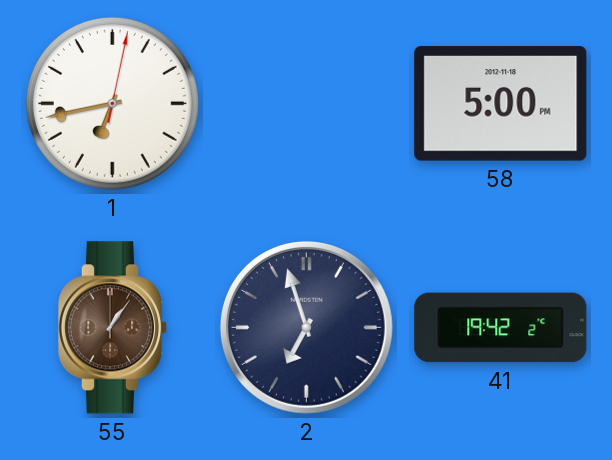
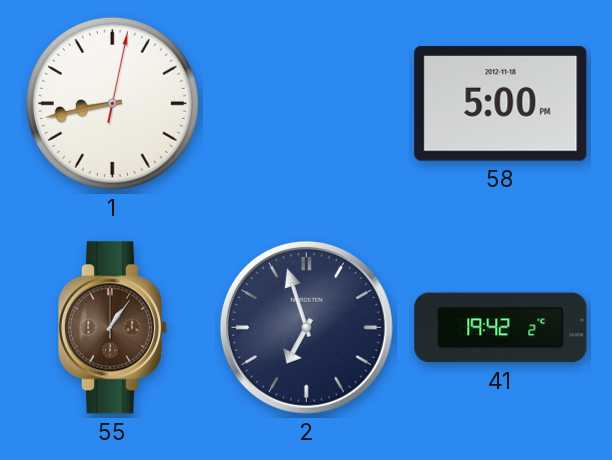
1: 6:43 -> 8:43
